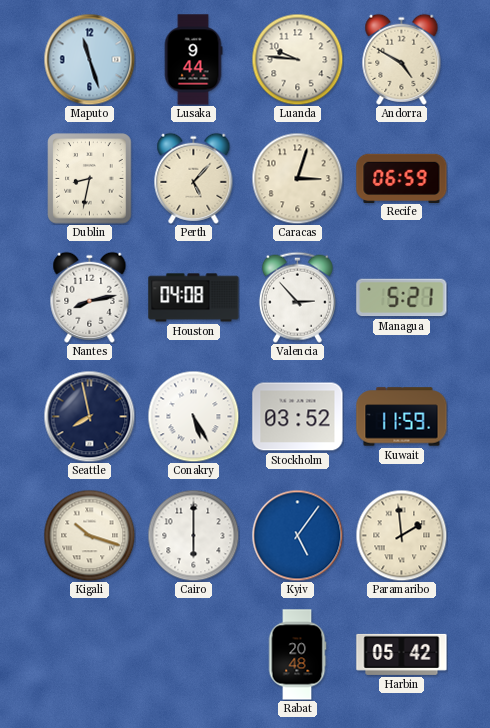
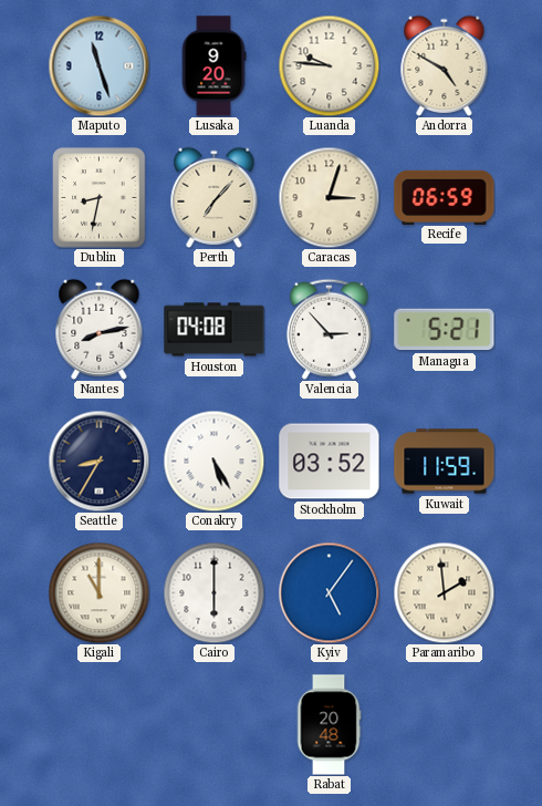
Lusaka: 9:44 -> 9:20
Perth: 5:07 -> 7:07
Seattle: 7:58 -> 8:35
Kigali: 10:18 -> 11:00
Harbin: 05:42 -> none
